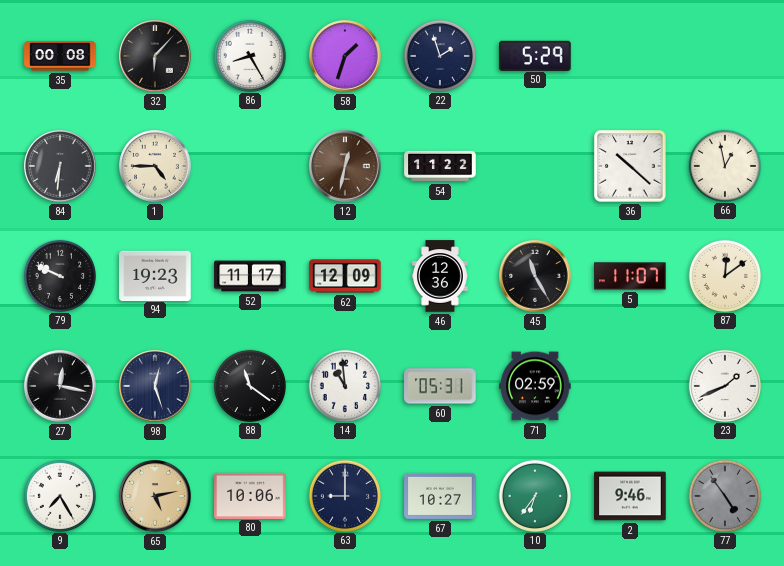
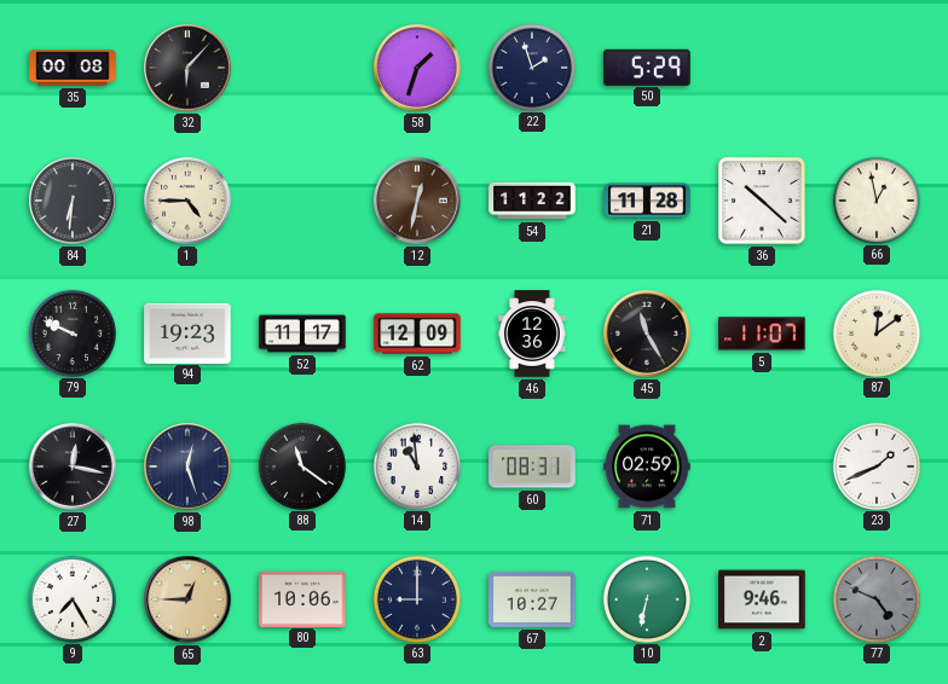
86: 8:25 -> none
21: none -> 11:28
60: 05:31 -> 08:31
65: 5:13 -> 12:45
10: 6:36 -> 6:32
77: 4:54 -> 4:49
